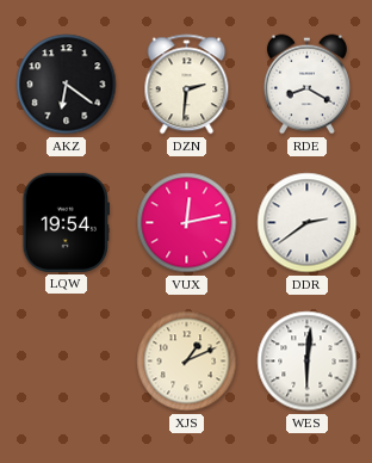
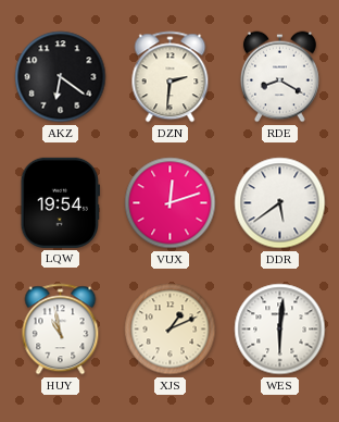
VUX: 12:13 -> 12:12
DDR: 2:39 -> 5:39
HUY: none -> 10:58
